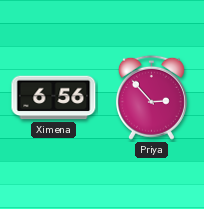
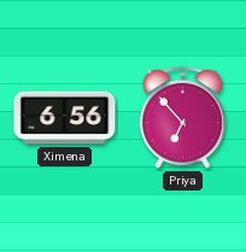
Priya: 2:53 -> 6:53
